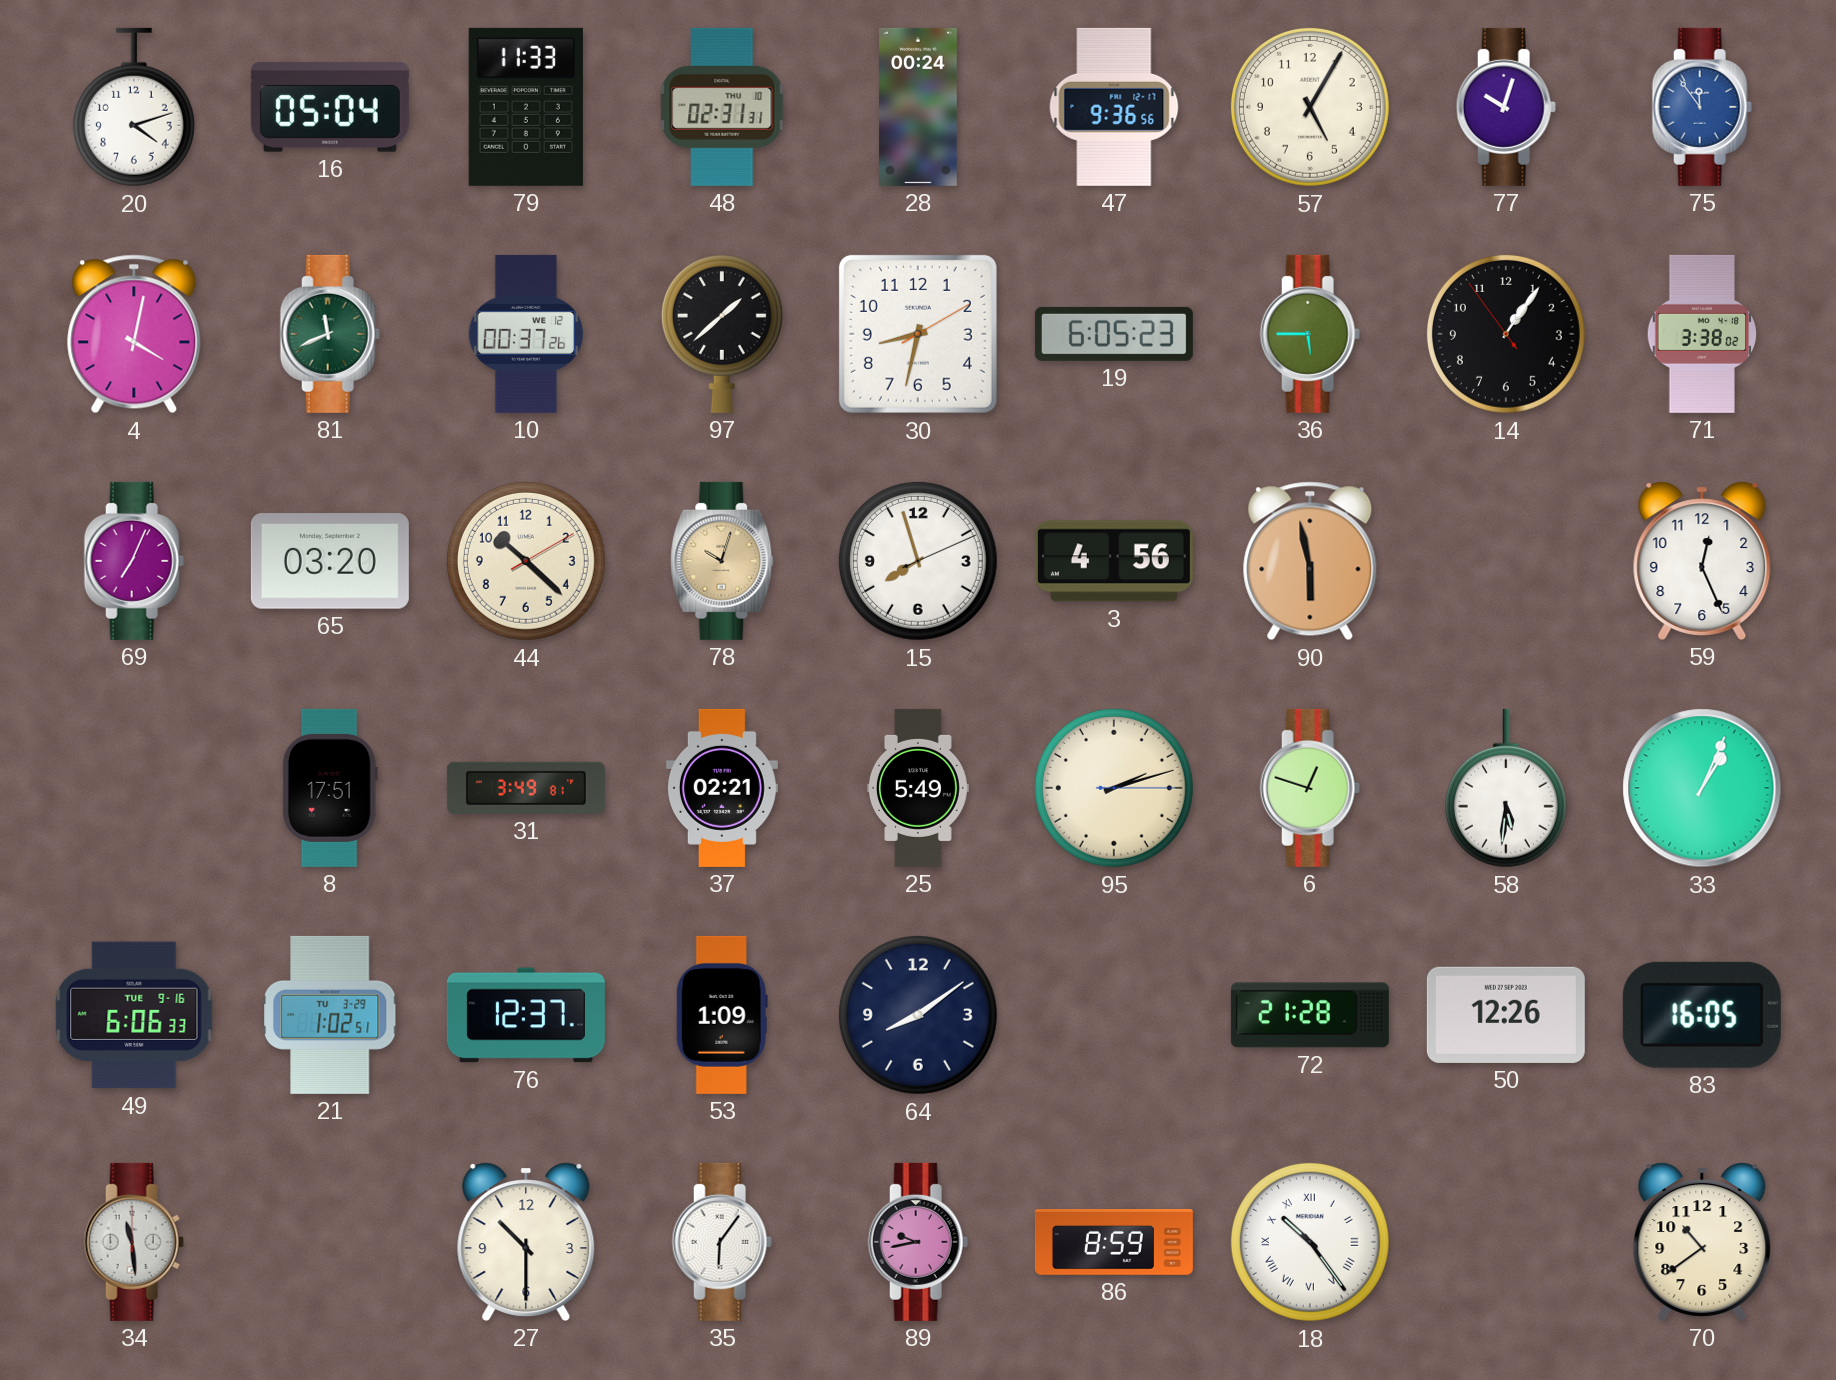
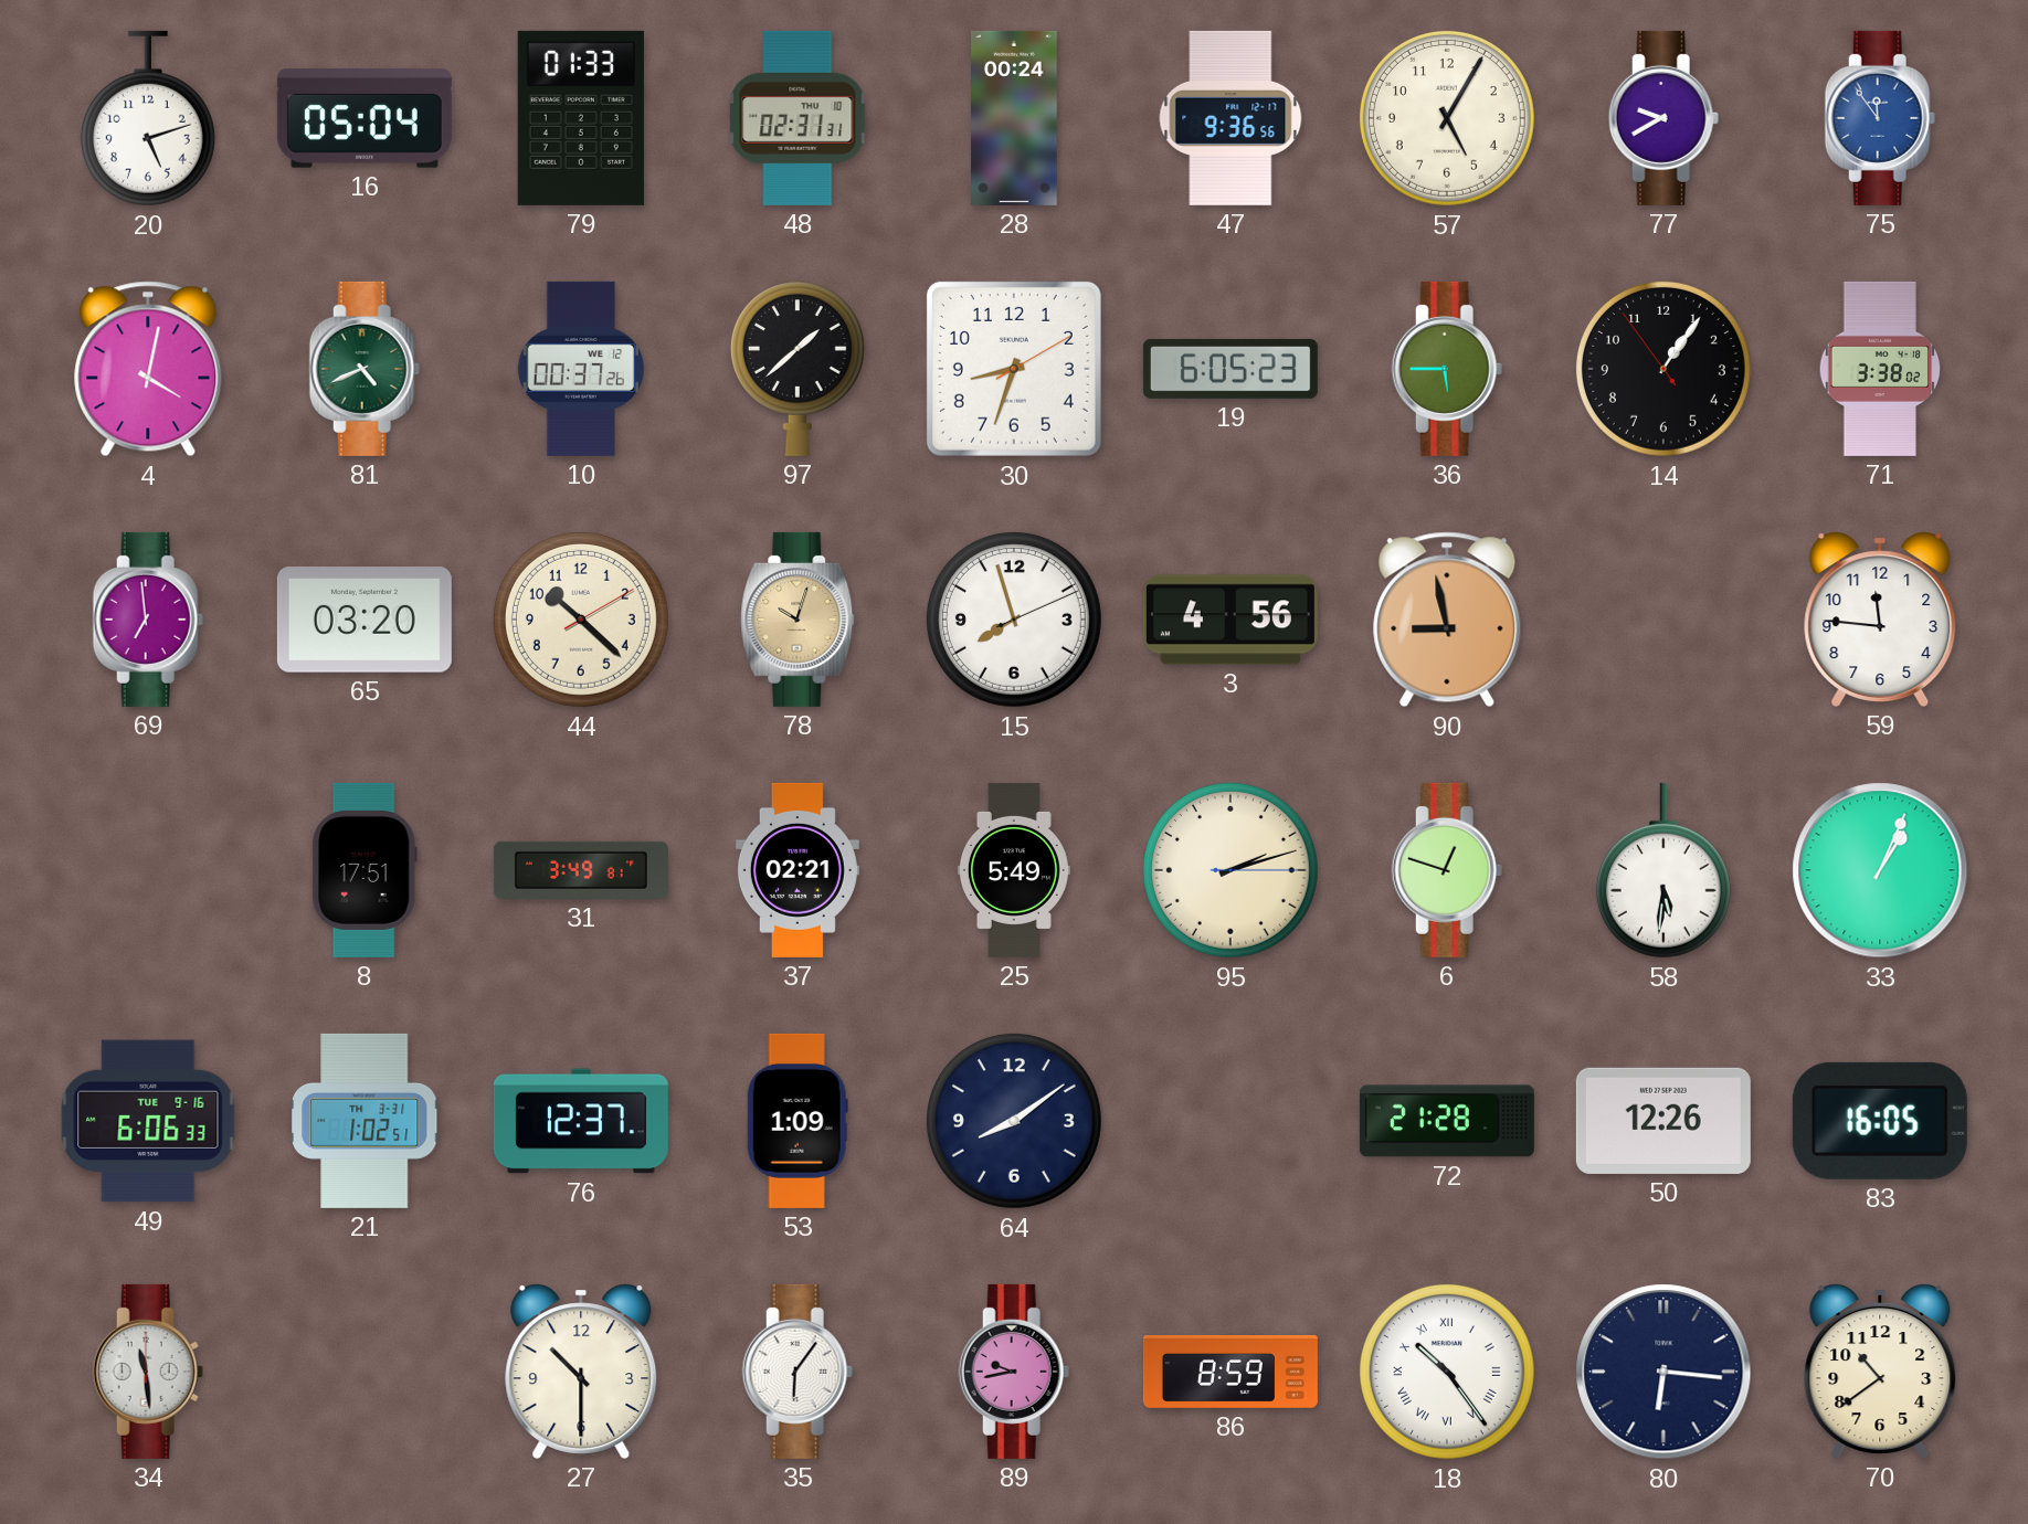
20: 4:12 -> 5:12
79: 11:33 -> 01:33
77: 10:03 -> 9:40
81: 11:41 -> 4:41
30: 8:32 -> 8:33
69: 7:04 -> 6:59
90: 5:58 -> 8:58
59: 12:26 -> 11:46
21 date: TU 3-29 -> TH 3-31
80: none -> 6:16
